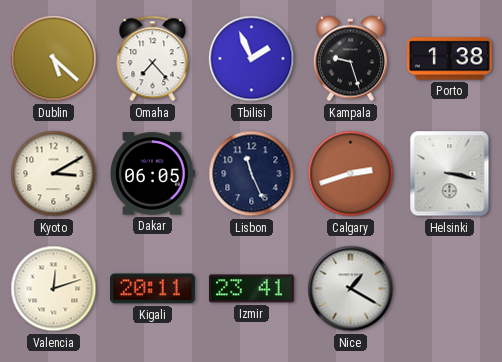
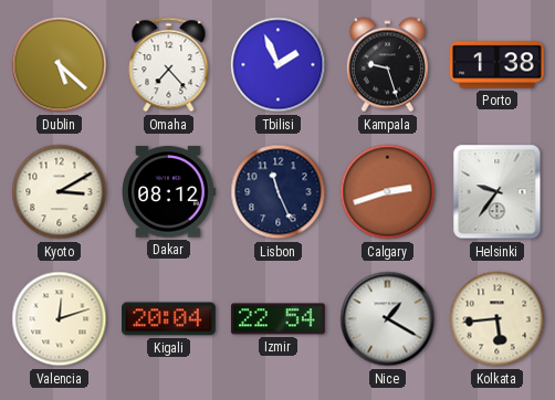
Dakar: 06:05 -> 08:12
Helsinki: 3:17 -> 9:36
Kigali: 20:11 -> 20:04
Izmir: 23:41 -> 22:54
Kolkata: none -> 5:44
